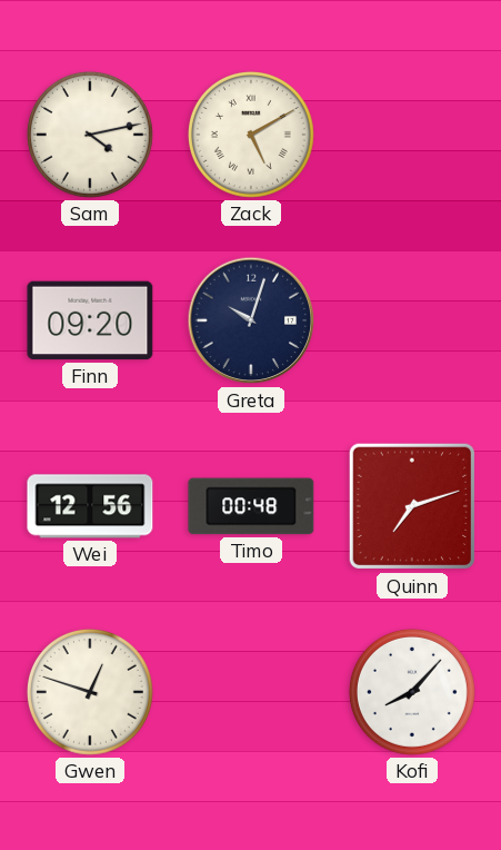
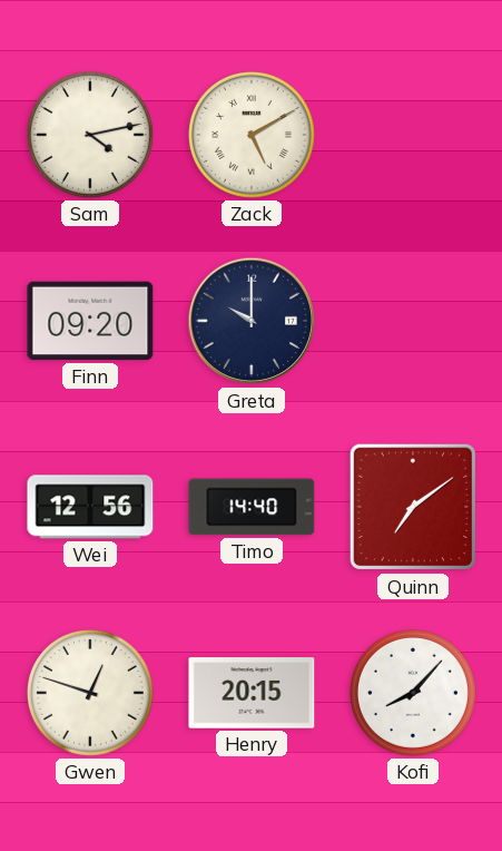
Greta: 10:03 -> 10:00
Timo: 00:48 -> 14:40
Quinn: 7:12 -> 7:09
Henry: none -> 20:15
